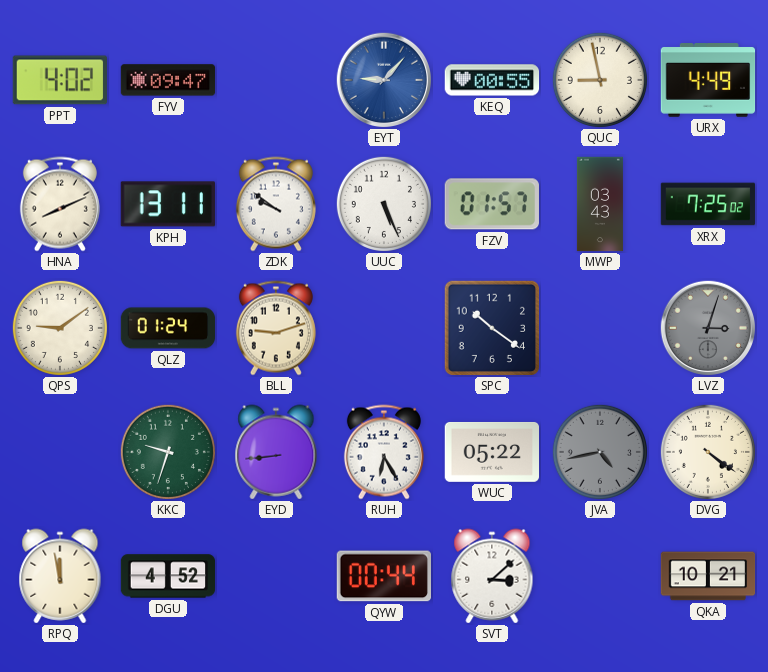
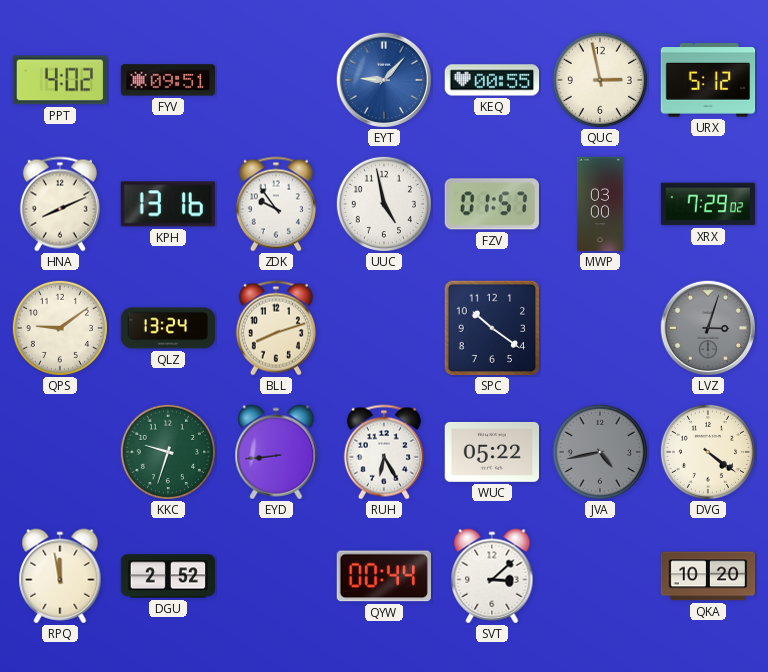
FYV: 09:47 -> 09:51
QUC: 8:58 -> 2:58
URX: 4:49 -> 5:12
KPH: 13:11 -> 13:16
ZDK: 9:51 -> 9:54
UUC: 5:26 -> 4:58
MWP: 03:43 -> 03:00
XRX: 7:25 -> 7:29
QLZ: 01:24 -> 13:24
BLL: 9:12 -> 8:12
DGU: 4:52 -> 2:52
QKA: 10:21 -> 10:20
